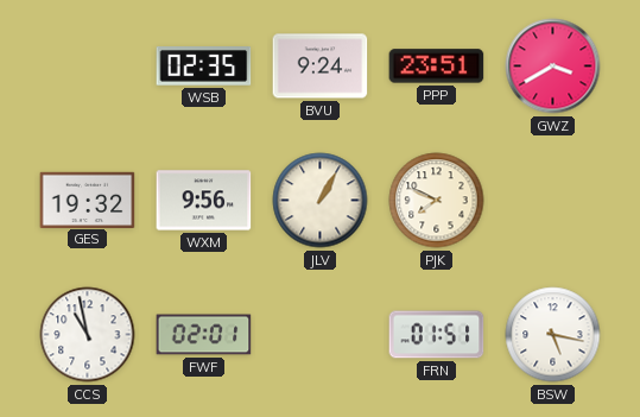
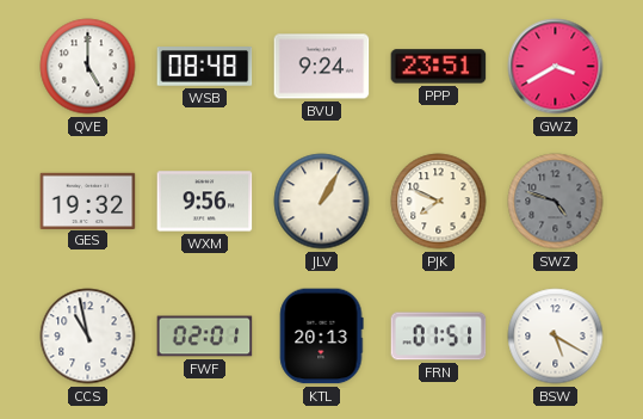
QVE: none -> 5:00
WSB: 02:35 -> 08:48
SWZ: none -> 4:48
KTL: none -> 20:13
BSW: 5:17 -> 5:20
